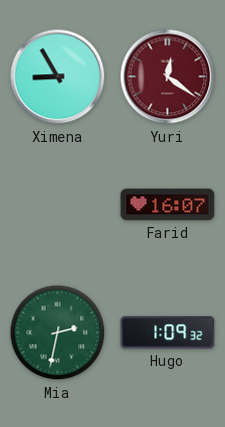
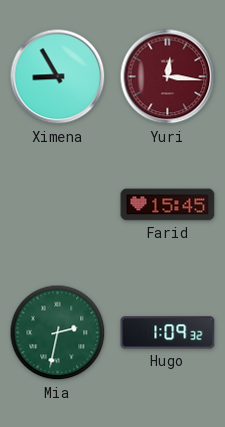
Yuri: 12:21 -> 12:16
Farid: 16:07 -> 15:45
